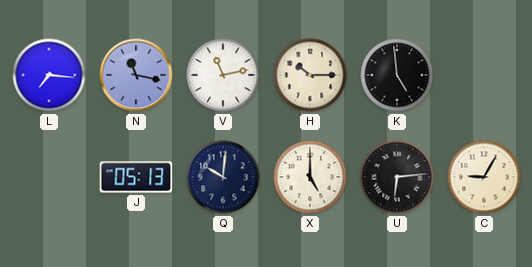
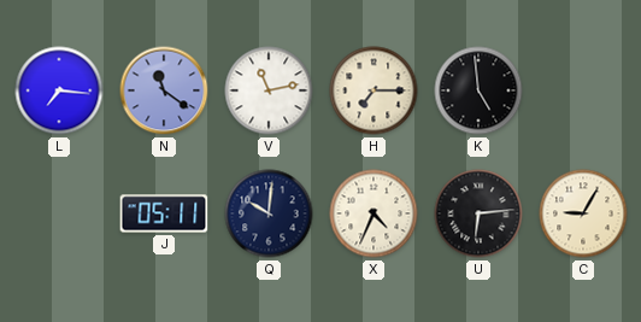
N: 11:17 -> 11:21
H: 10:15 -> 7:15
J: 05:13 -> 05:11
X: 5:00 -> 4:34
